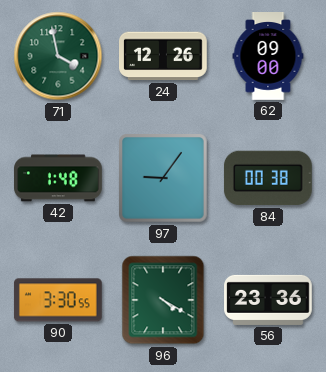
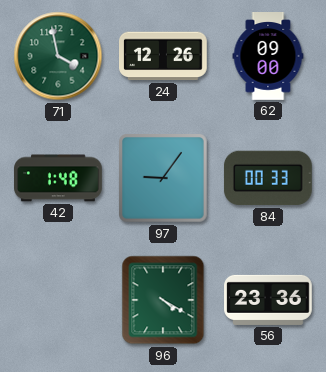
84: 00:38 -> 00:33
90: 3:30 -> none
